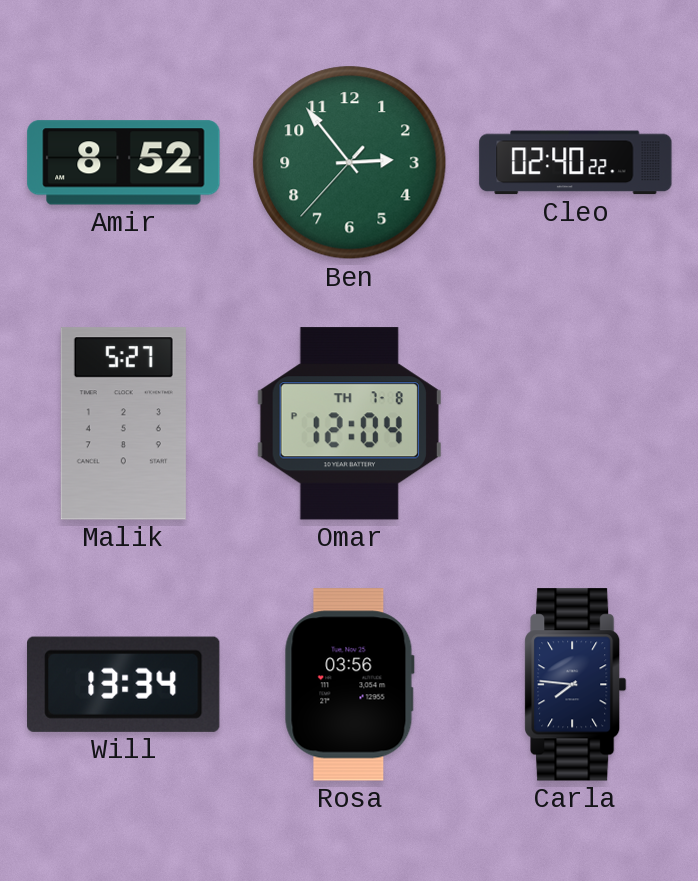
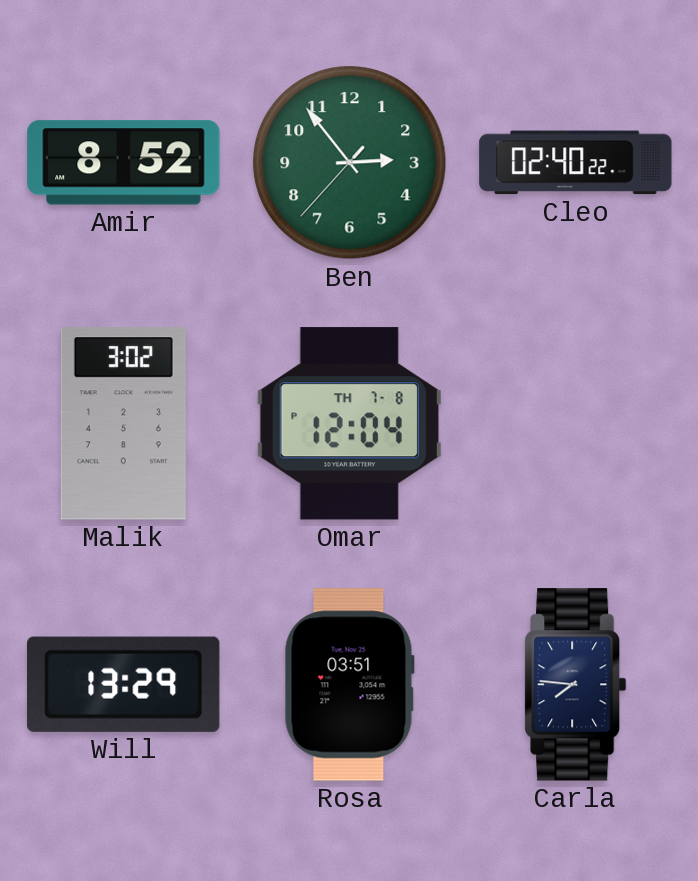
Malik: 5:27 -> 3:02
Will: 13:34 -> 13:29
Rosa: 03:56 -> 03:51
